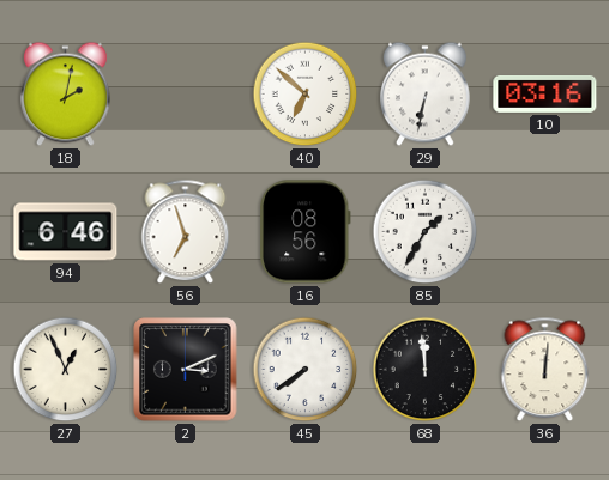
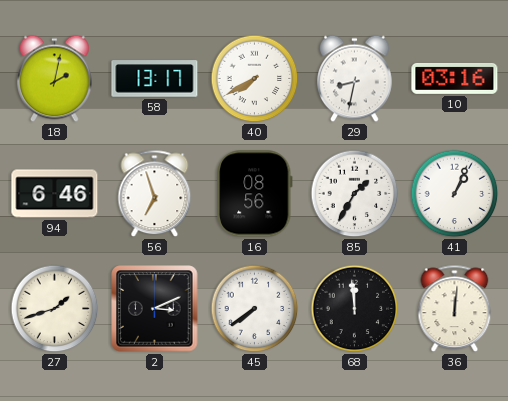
58: none -> 13:17
40: 6:52 -> 7:40
29: 6:32 -> 8:32
41: none -> 1:04
27: 12:56 -> 1:42
